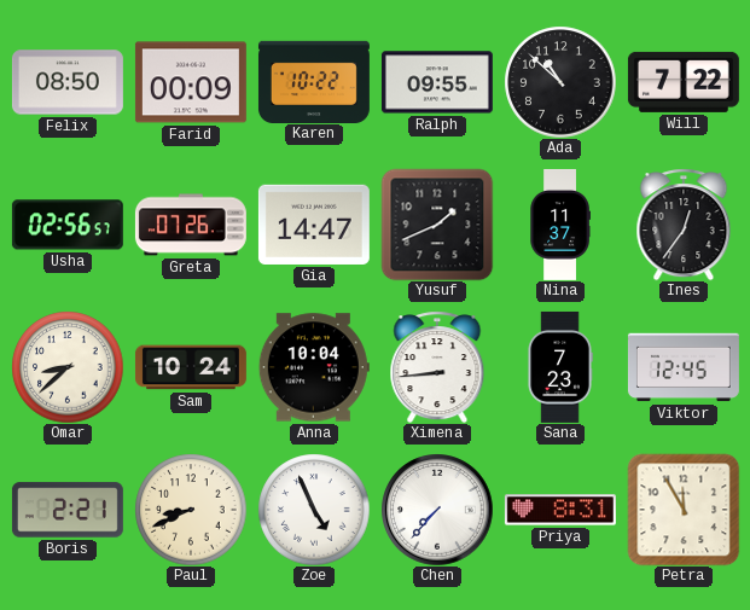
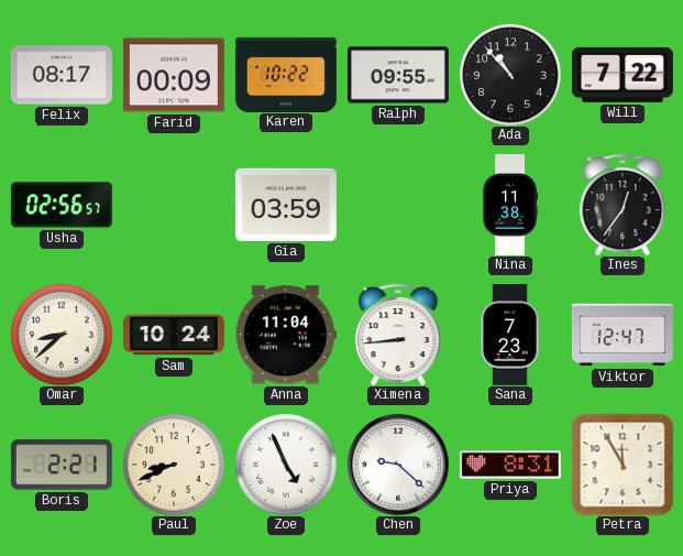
Felix: 08:50 -> 08:17
Ada: 10:52 -> 10:53
Greta: 07:26 -> none
Gia: 14:47 -> 03:59
Yusuf: 1:41 -> none
Nina: 11:37 -> 11:38
Anna: 10:04 -> 11:04
Viktor: 12:45 -> 12:47
Chen: 7:37 -> 9:22
